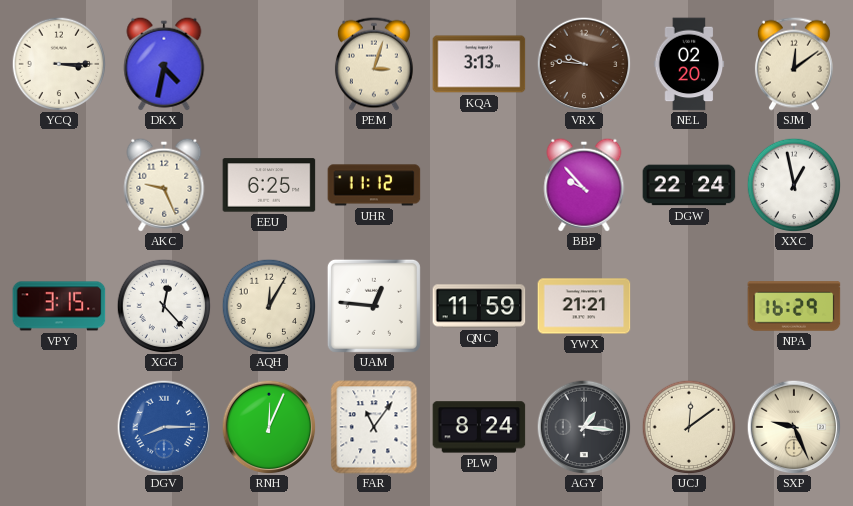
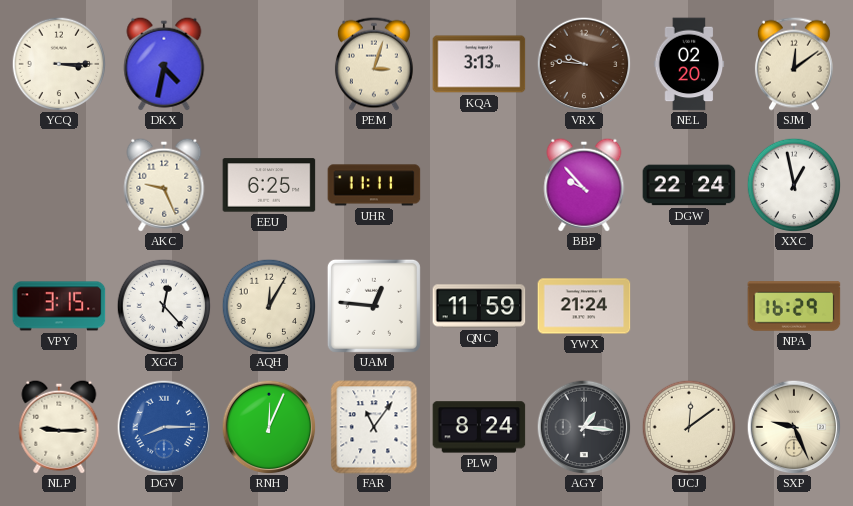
UHR: 11:12 -> 11:11
YWX: 21:21 -> 21:24
NLP: none -> 9:15
